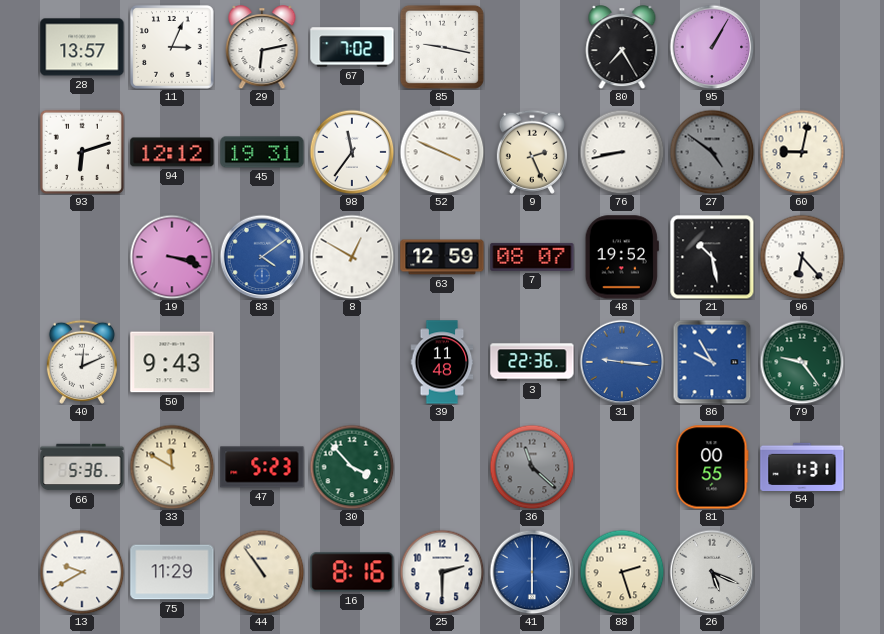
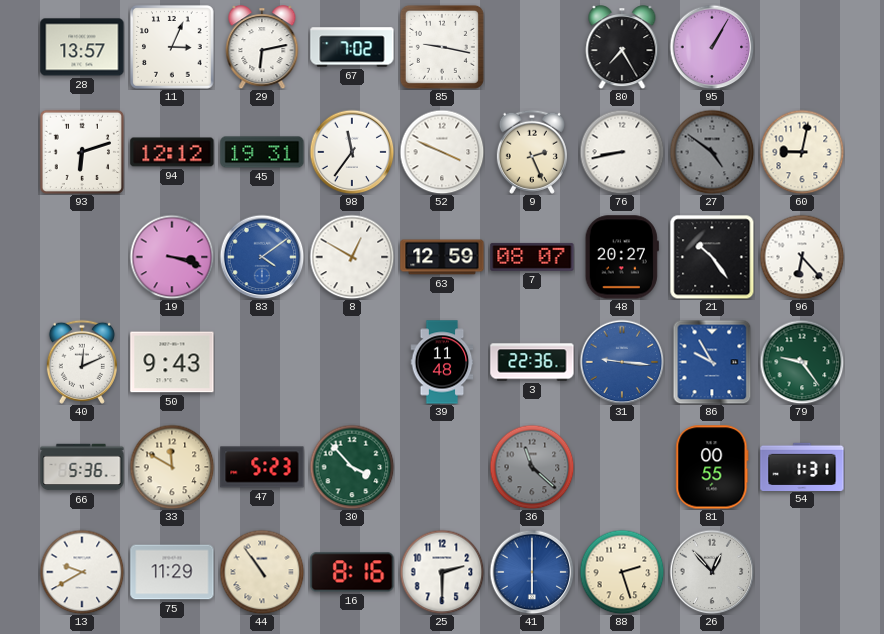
48: 19:52 -> 20:27
21: 10:28 -> 10:24
26: 5:19 -> 12:53
